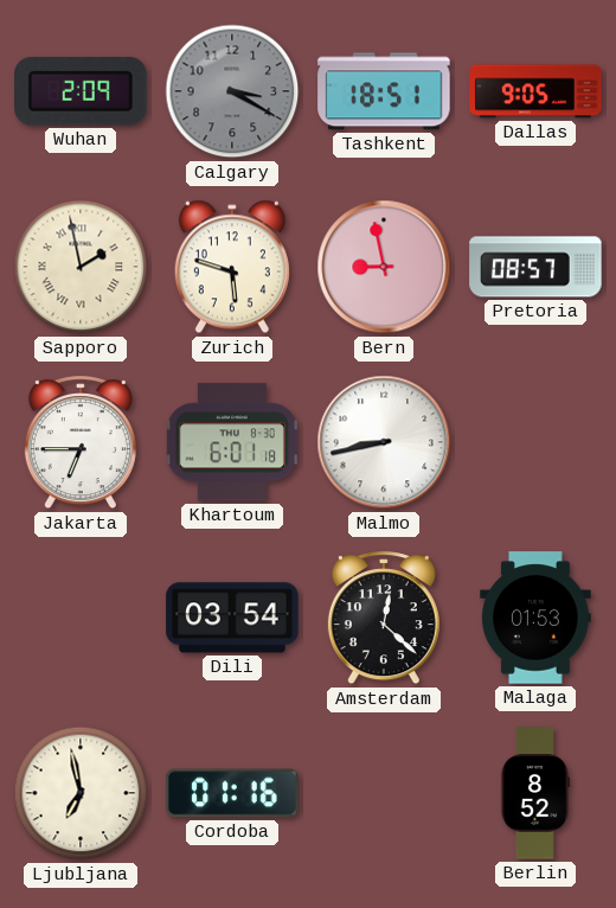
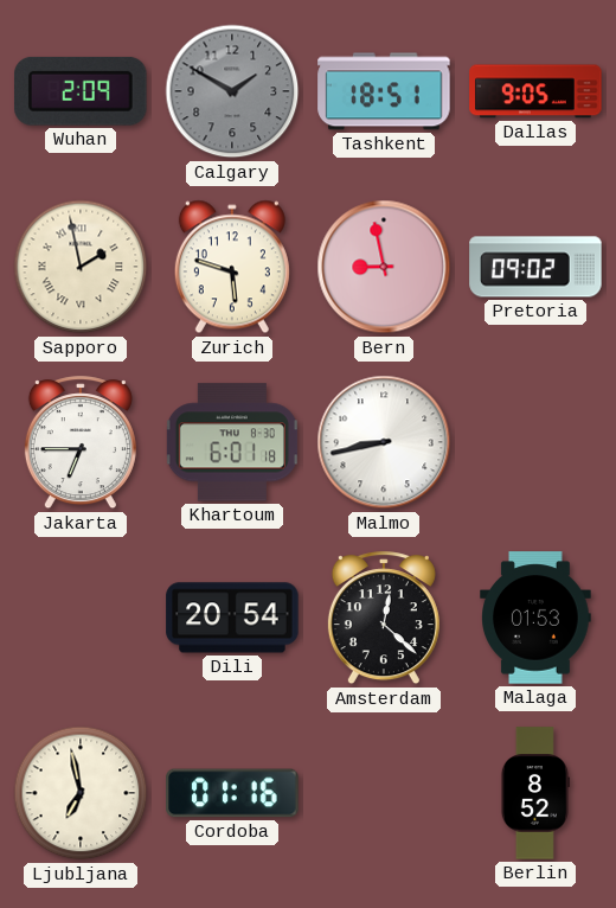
Calgary: 3:20 -> 1:50
Pretoria: 08:57 -> 09:02
Dili: 03:54 -> 20:54
